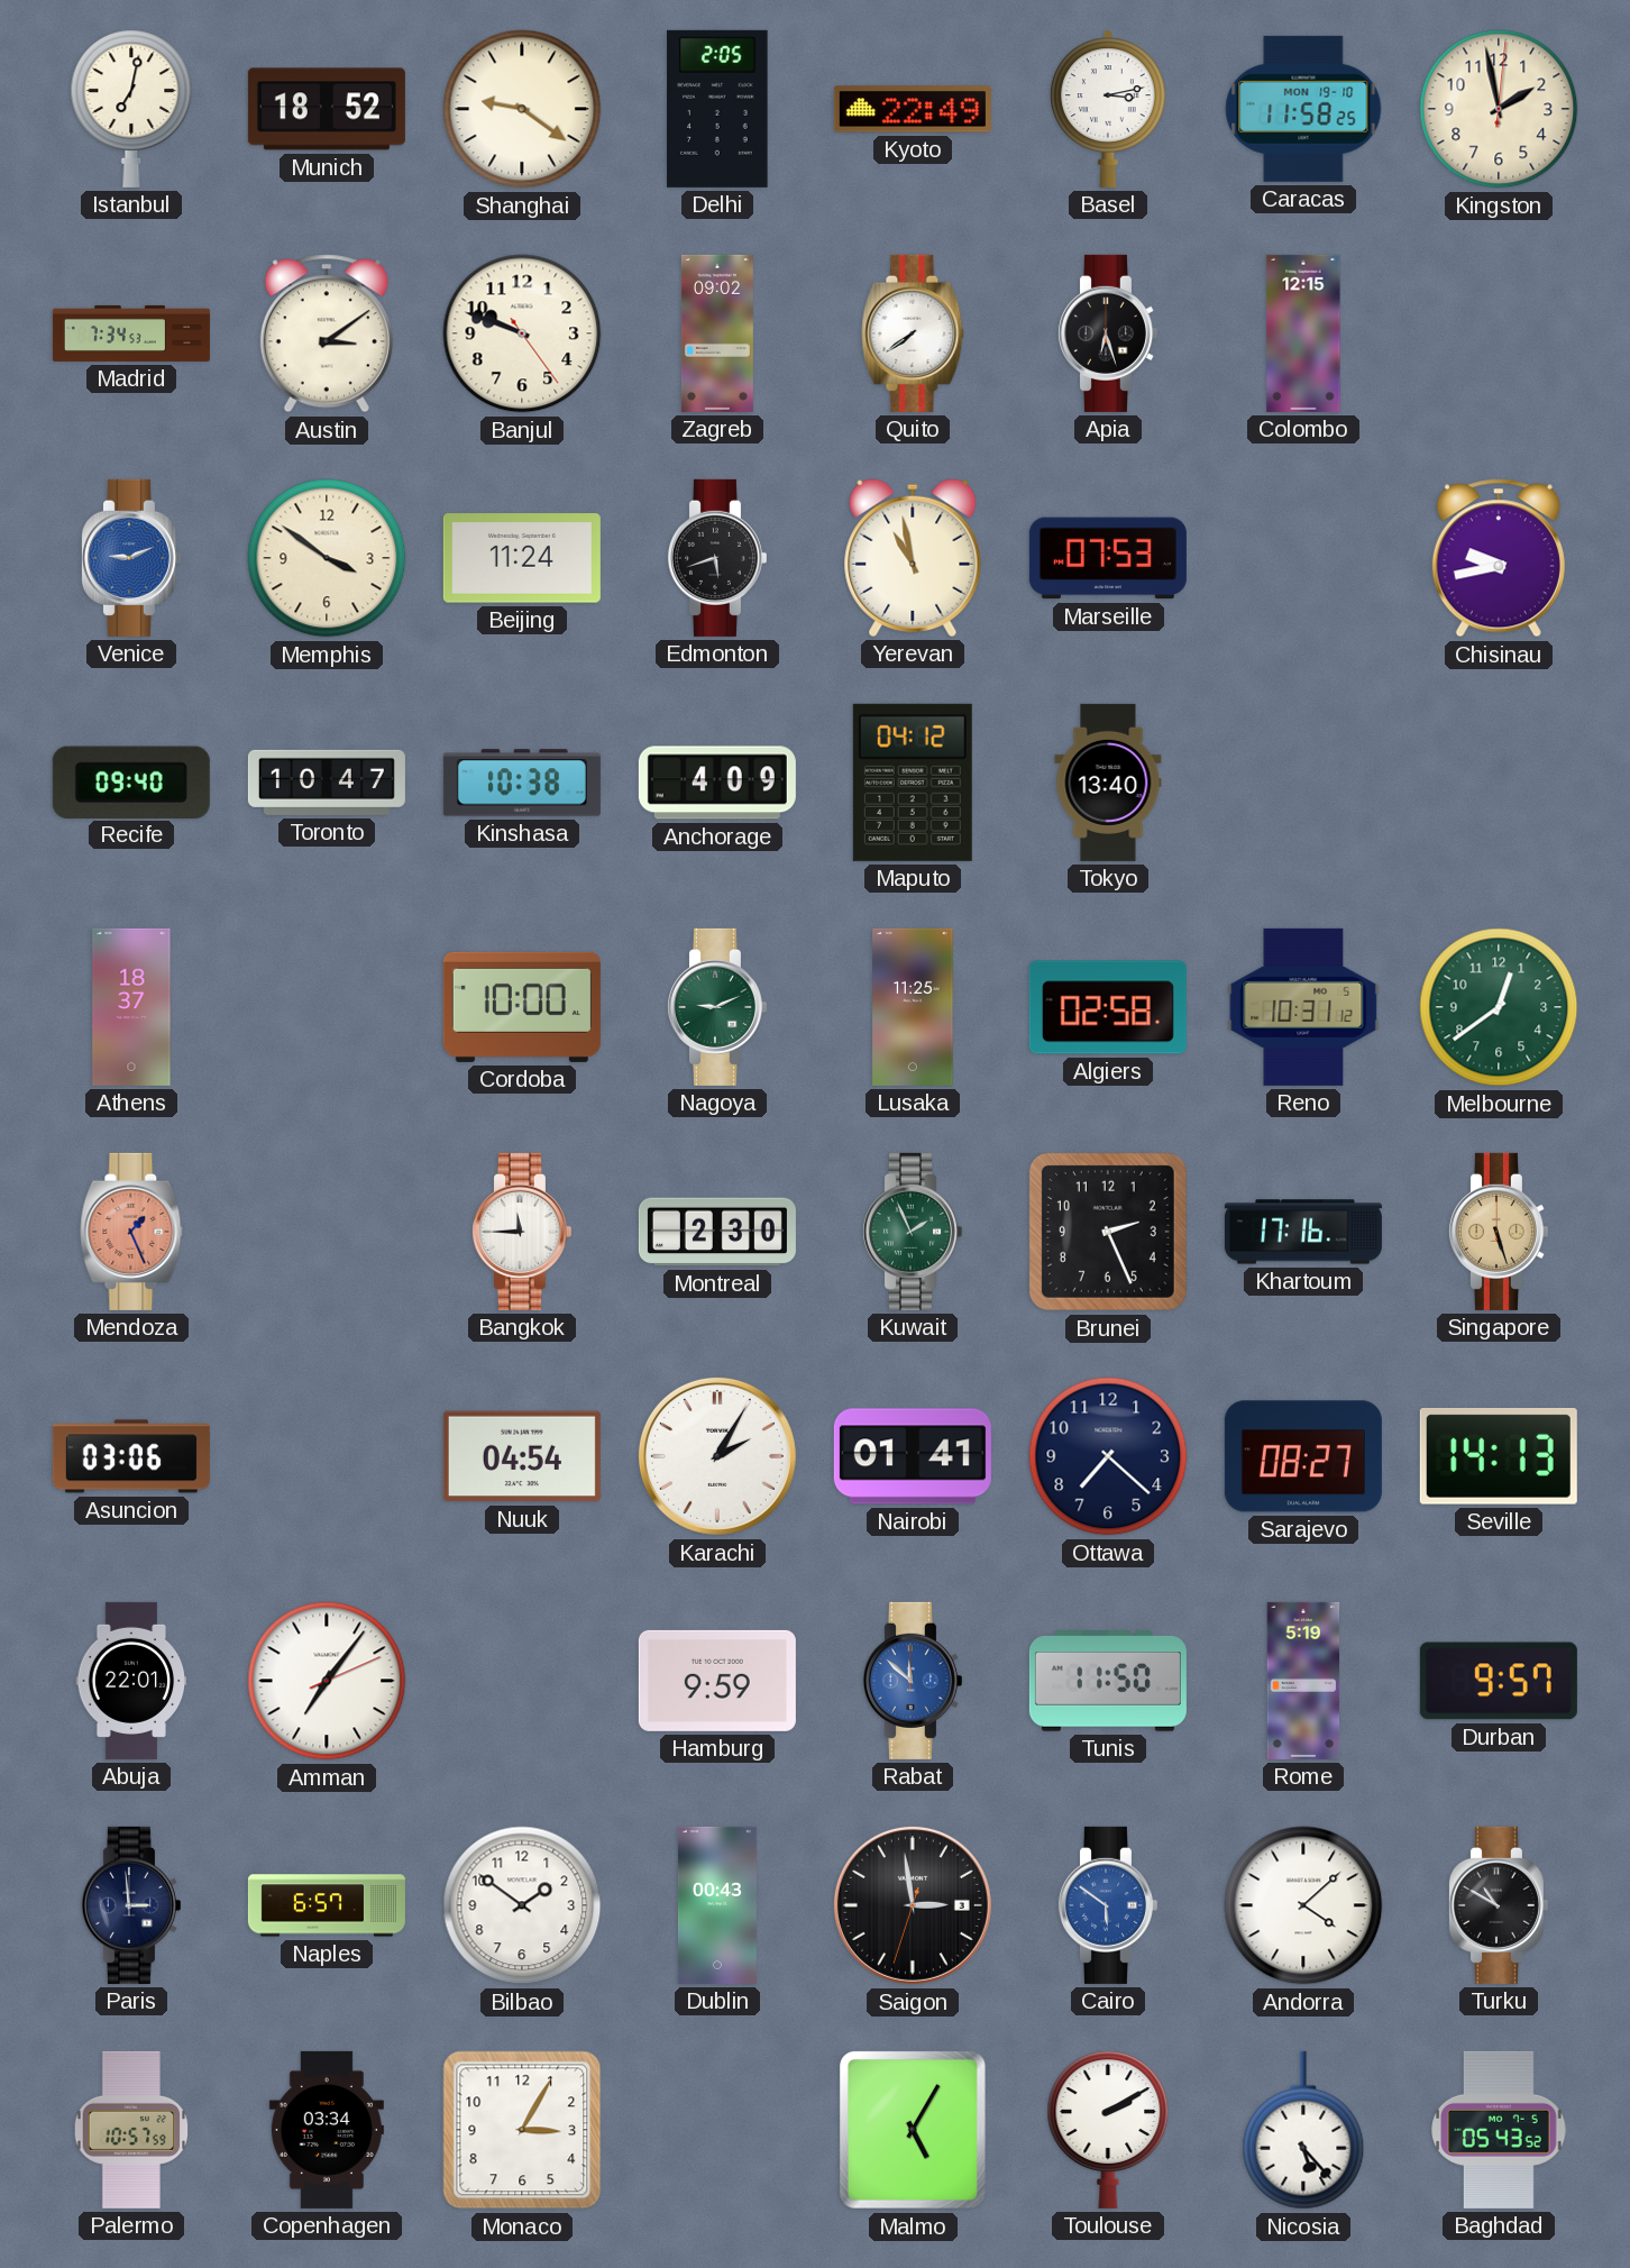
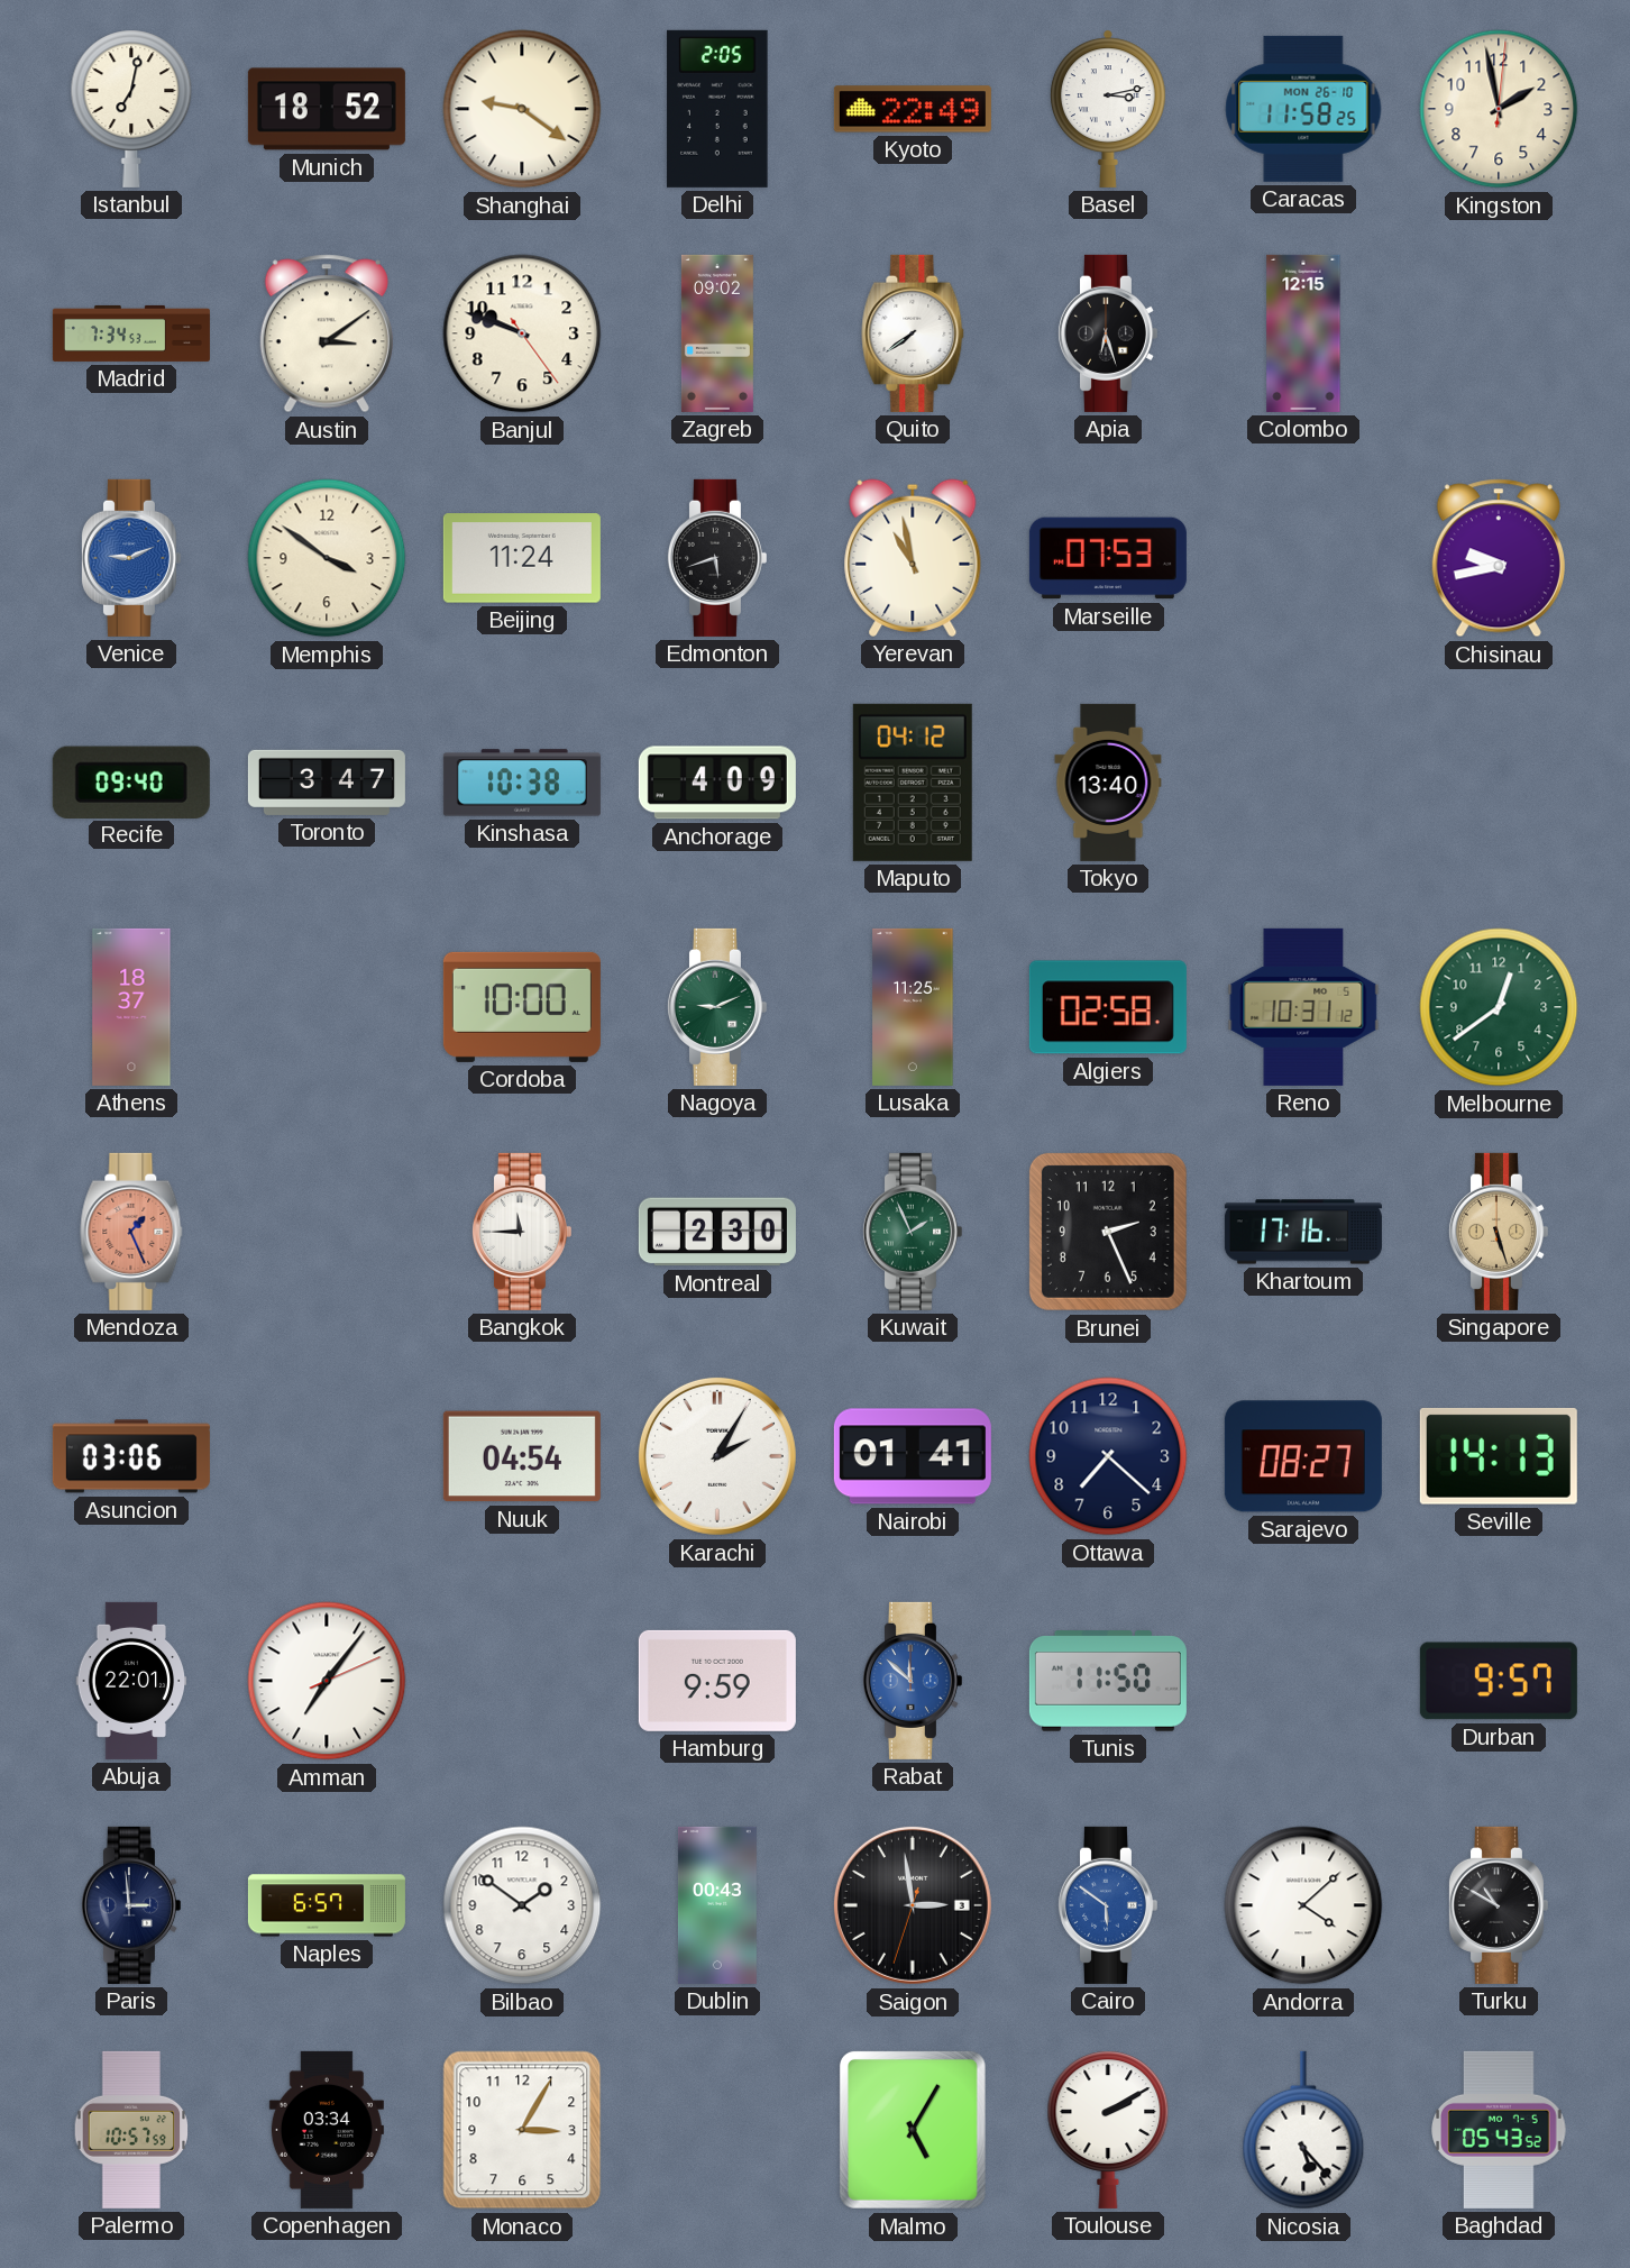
Caracas date: MON 19-10 -> MON 26-10
Toronto: 10:47 -> 3:47
Rome: 5:19 -> none
